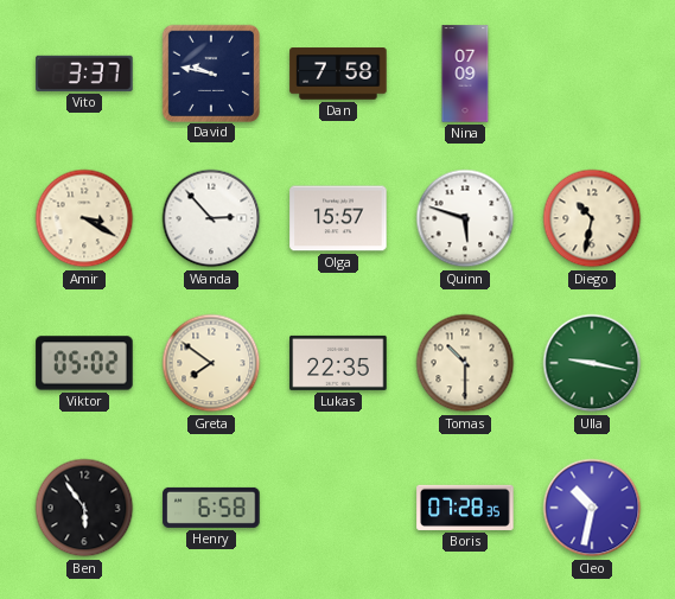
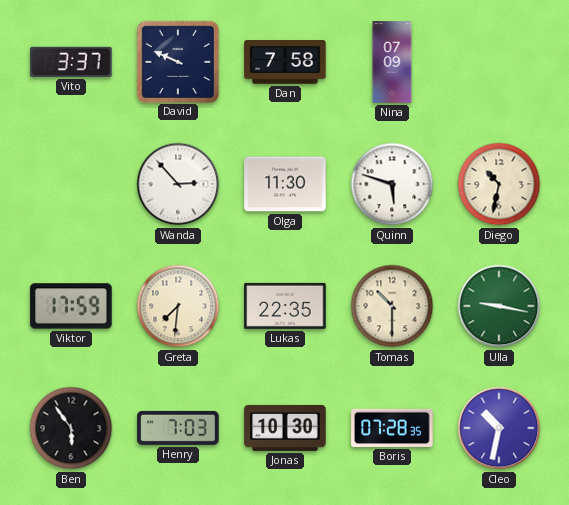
David: 9:47 -> 9:49
Amir: 3:20 -> none
Olga: 15:57 -> 11:30
Viktor: 05:02 -> 17:59
Greta: 7:51 -> 7:31
Henry: 6:58 -> 7:03
Jonas: none -> 10:30
